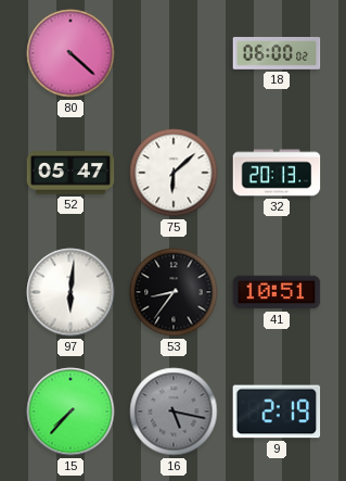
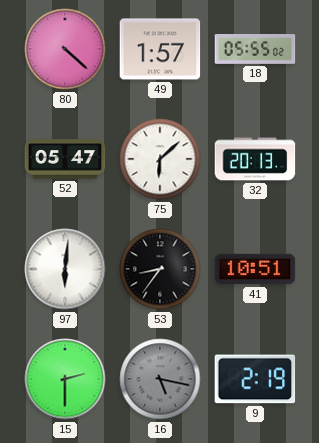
49: none -> 1:57
18: 06:00 -> 05:55
15: 7:37 -> 2:30
